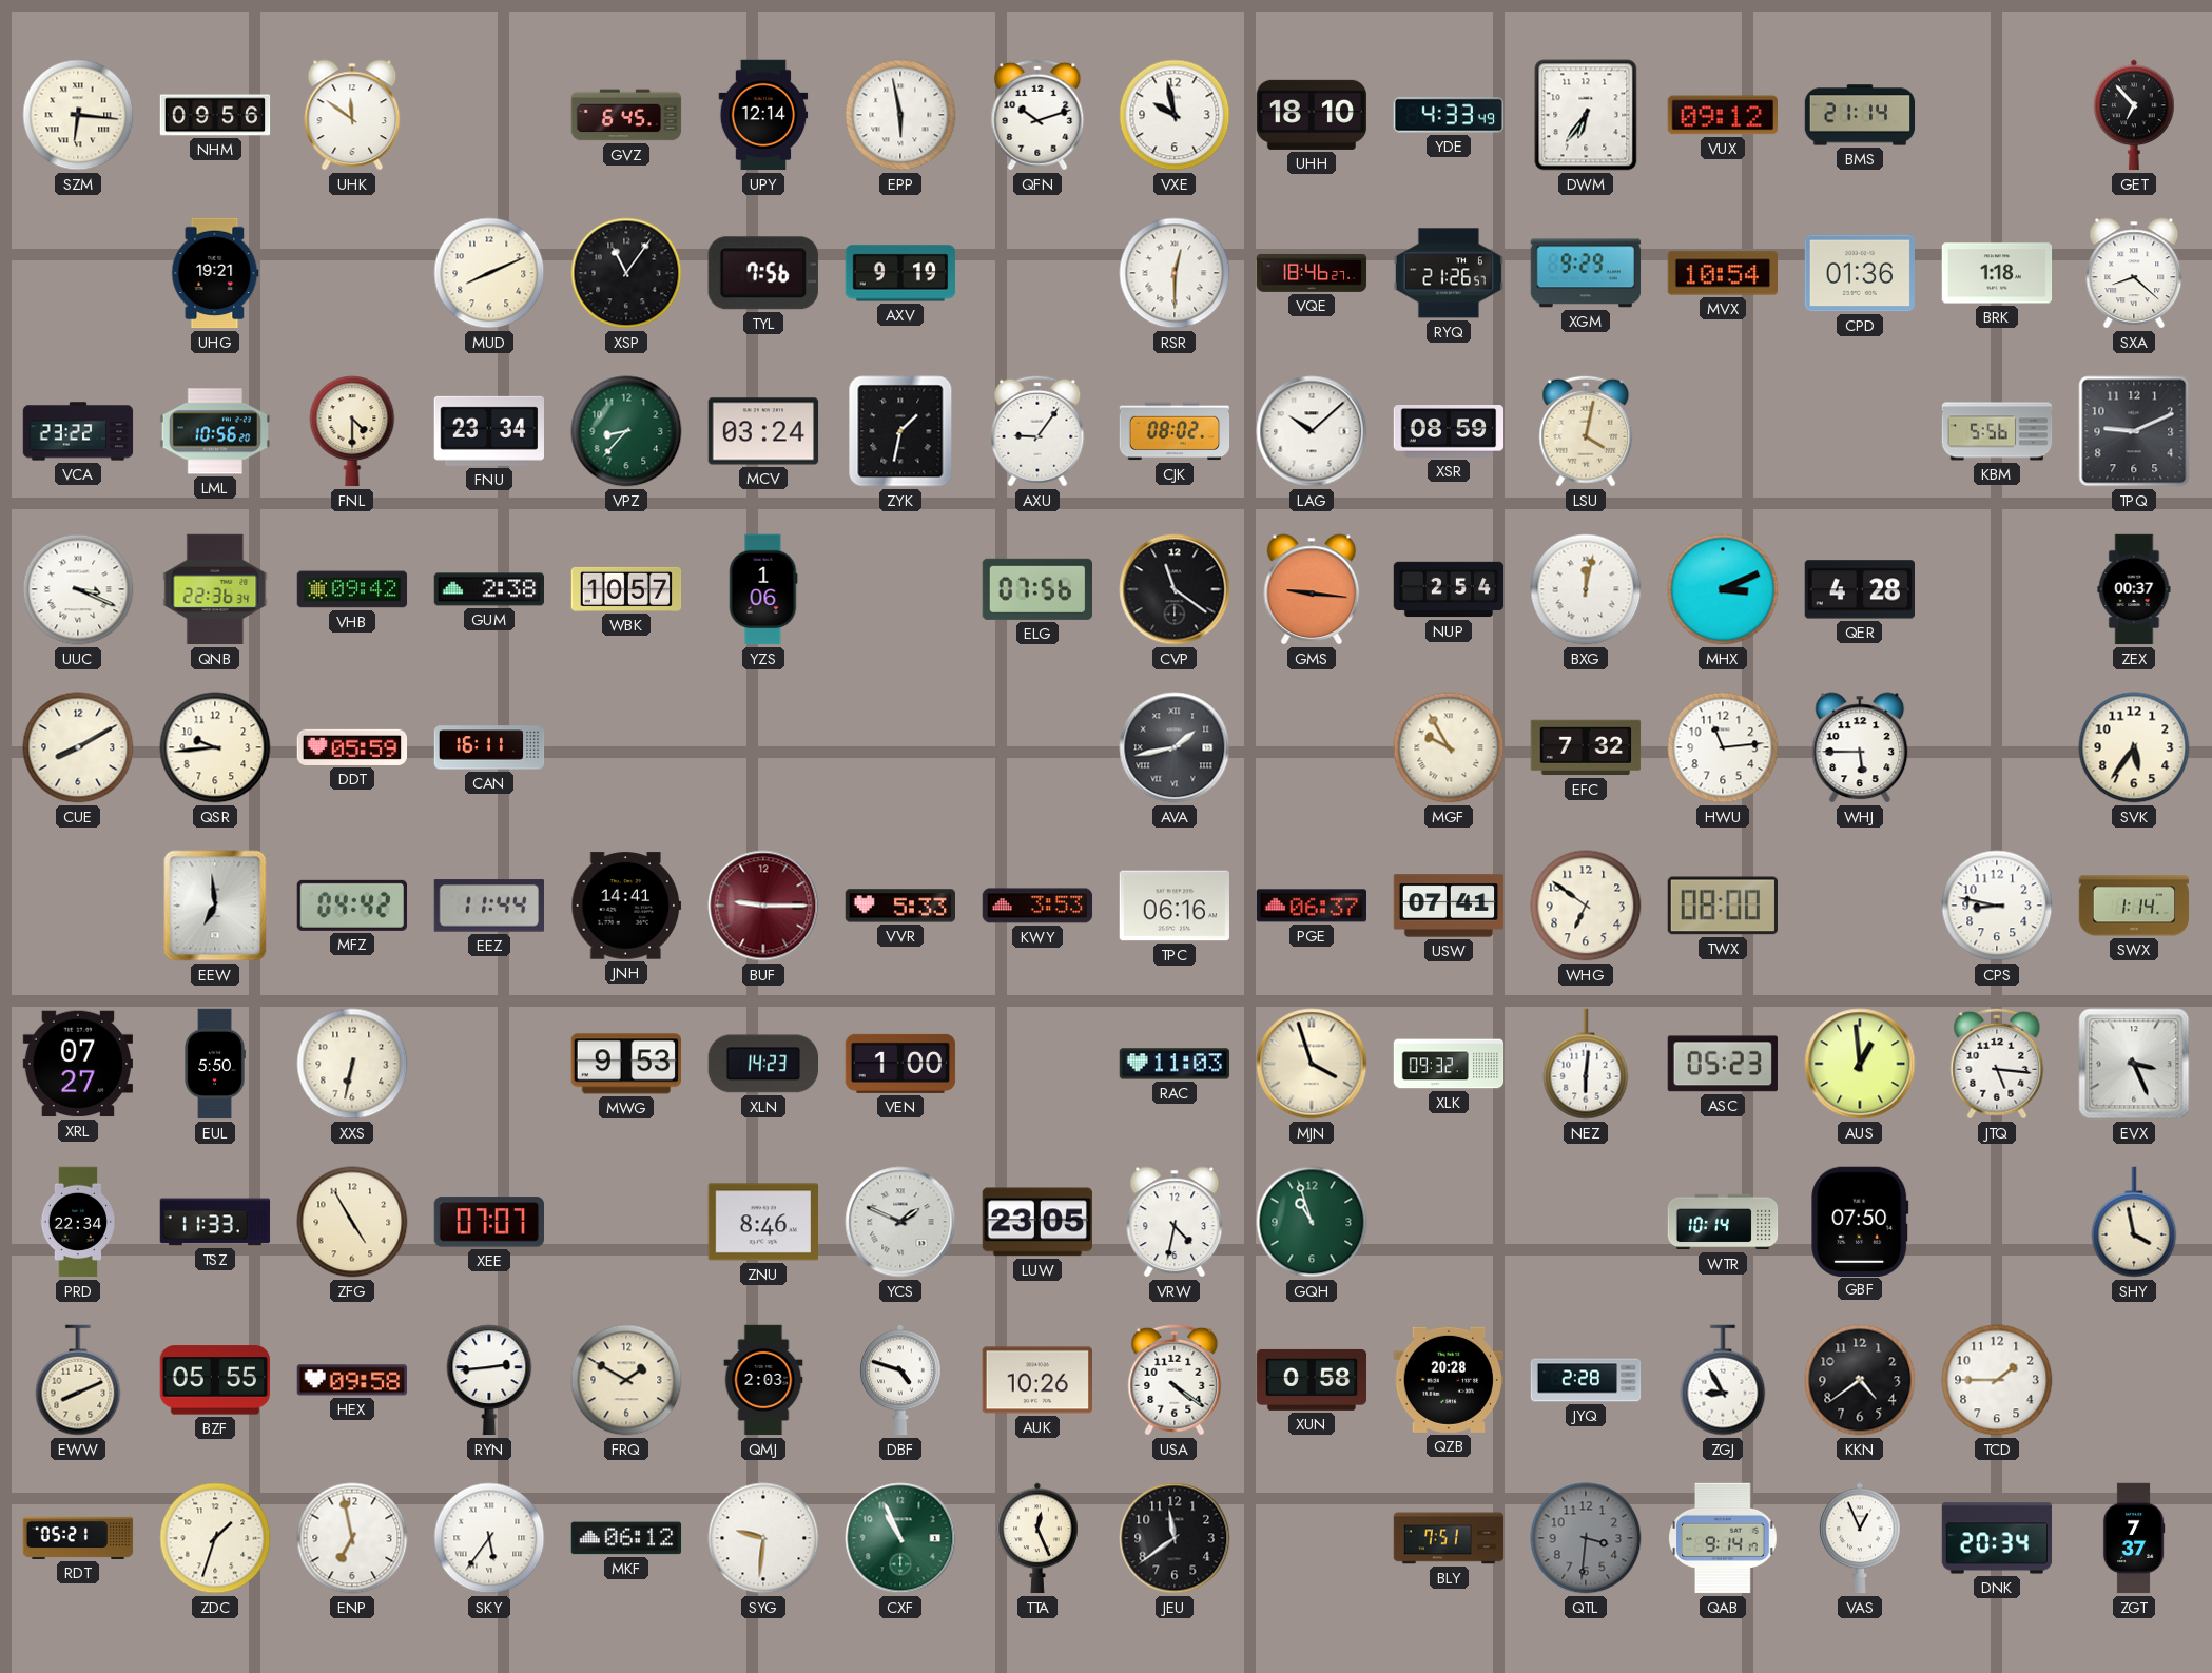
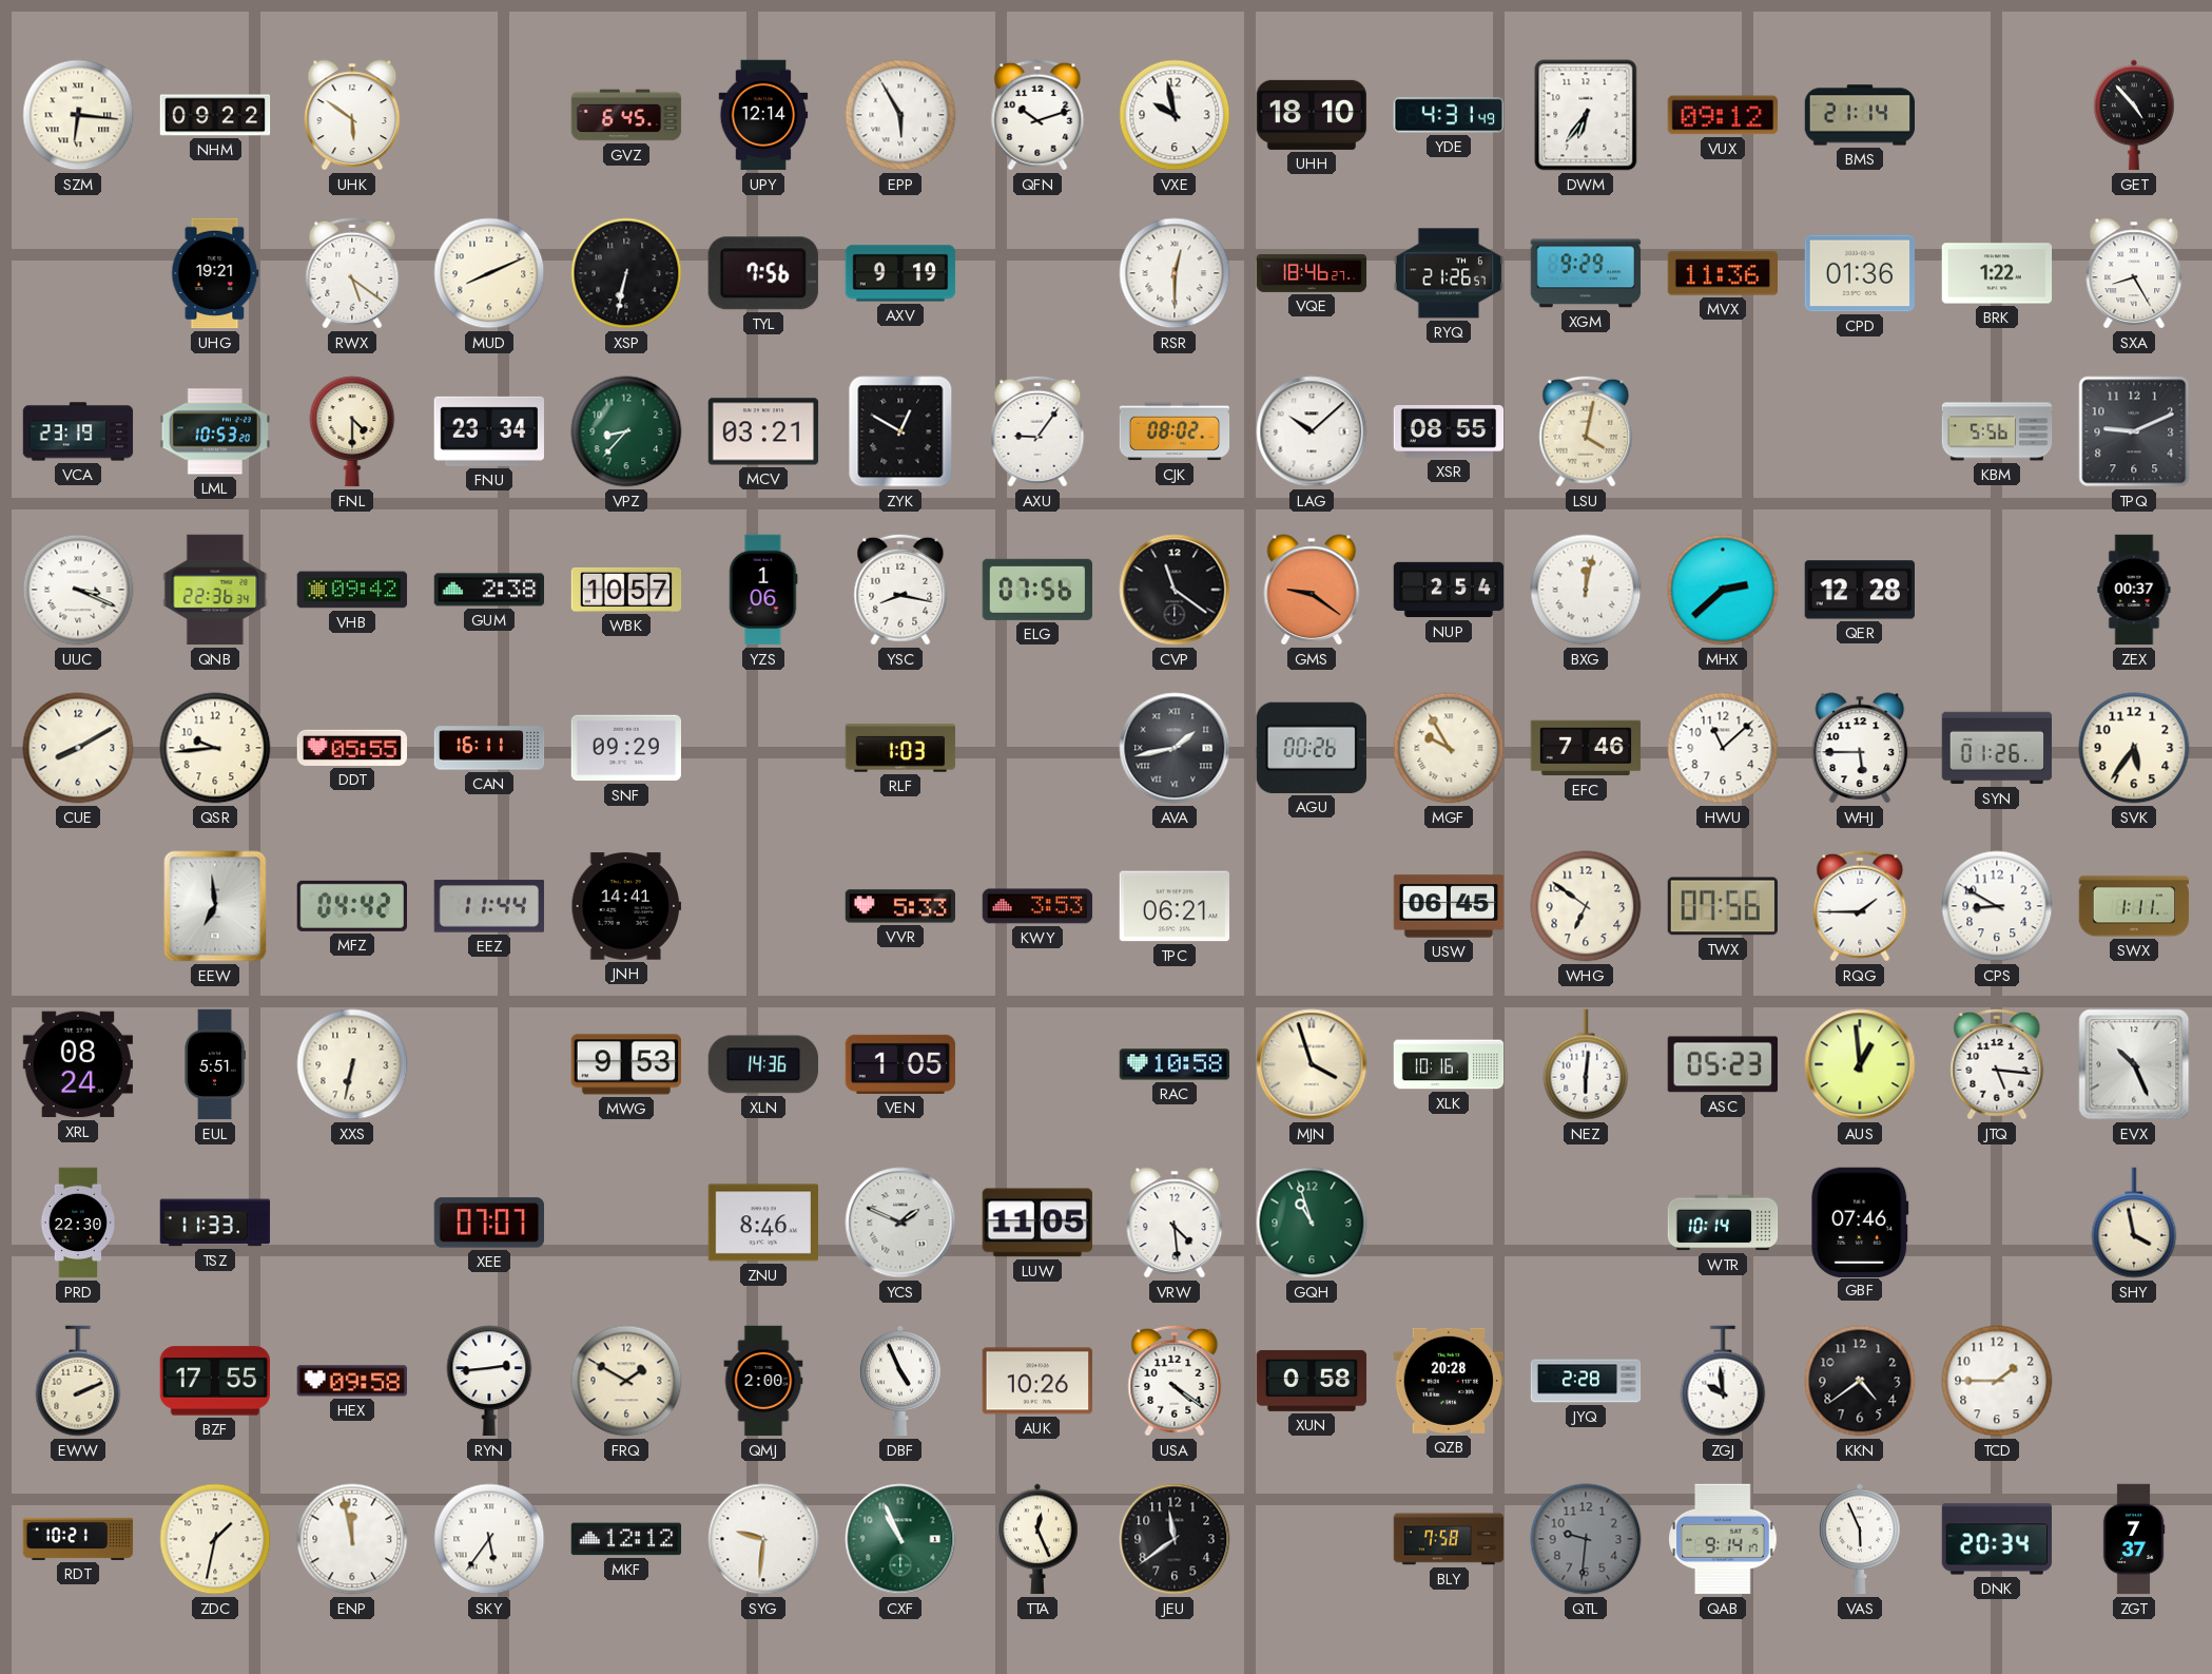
NHM: 09:56 -> 09:22
UHK: 11:51 -> 5:51
EPP: 5:58 -> 5:55
YDE: 4:33 -> 4:31
GET: 6:53 -> 4:53
RWX: none -> 5:21
XSP: 11:06 -> 6:32
MVX: 10:54 -> 11:36
BRK: 1:18 -> 1:22
SXA: 8:22 -> 8:25
VCA: 23:22 -> 23:19
LML: 10:56 -> 10:53
MCV: 03:24 -> 03:21
ZYK: 1:32 -> 12:50
XSR: 08:59 -> 08:55
YSC: none -> 8:17
GMS: 9:16 -> 9:21
MHX: 3:11 -> 2:38
QER: 4:28 -> 12:28
DDT: 05:59 -> 05:55
SNF: none -> 09:29
RLF: none -> 1:03
AGU: none -> 00:26
EFC: 7:32 -> 7:46
HWU: 11:14 -> 11:08
SYN: none -> 01:26
BUF: 9:15 -> none
TPC: 06:16 -> 06:21
PGE: 06:37 -> none
USW: 07:41 -> 06:45
TWX: 08:00 -> 07:56
RQG: none -> 1:45
CPS: 8:47 -> 8:50
SWX: 1:14 -> 1:11
XRL: 07:27 -> 08:24
EUL: 5:50 -> 5:51
XLN: 14:23 -> 14:36
VEN: 1:00 -> 1:05
RAC: 11:03 -> 10:58
XLK: 09:32 -> 10:16
EVX: 3:26 -> 10:26
PRD: 22:34 -> 22:30
ZFG: 4:55 -> none
LUW: 23:05 -> 11:05
VRW: 4:32 -> 4:29
GBF: 07:50 -> 07:46
EWW: 8:11 -> 2:11
BZF: 05:55 -> 17:55
QMJ: 2:03 -> 2:00
DBF: 4:48 -> 4:56
ZGJ: 8:55 -> 9:59
RDT: 05:21 -> 10:21
ZDC: 1:33 -> 1:32
ENP: 6:58 -> 11:58
MKF: 06:12 -> 12:12
BLY: 7:51 -> 7:58
QTL: 3:31 -> 9:31
VAS: 12:56 -> 5:56
